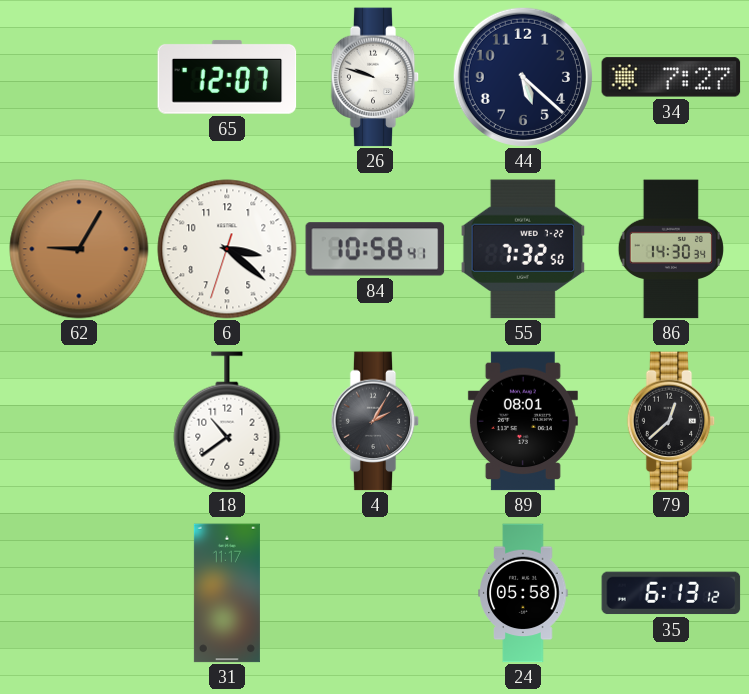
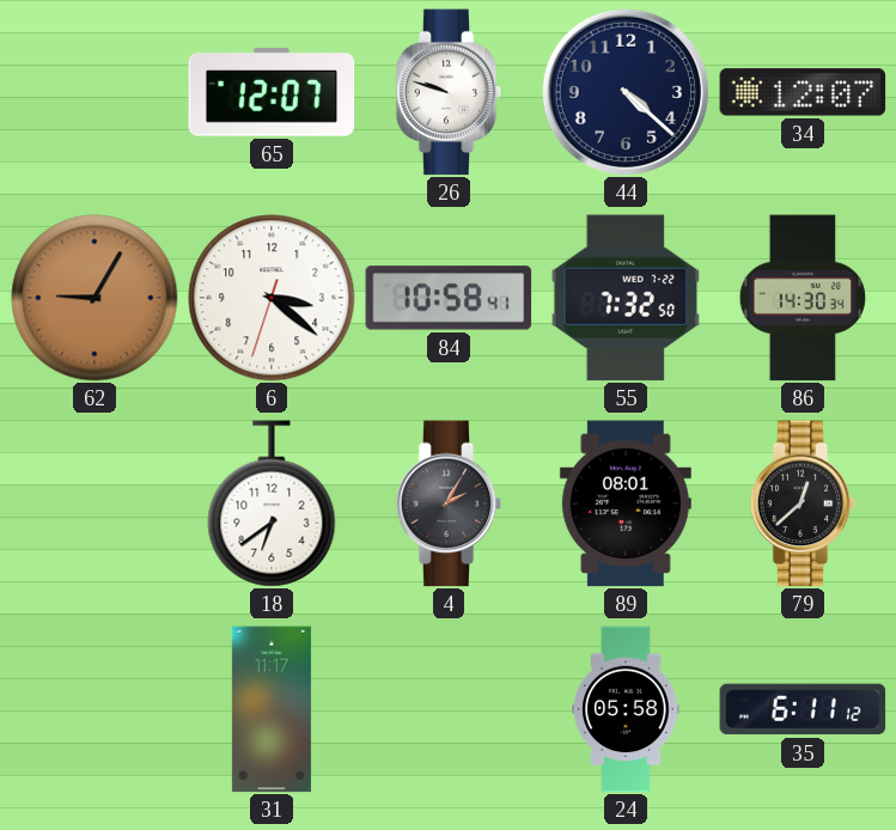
44: 5:22 -> 4:22
34: 7:27 -> 12:07
18: 10:39 -> 6:39
35: 6:13 -> 6:11
